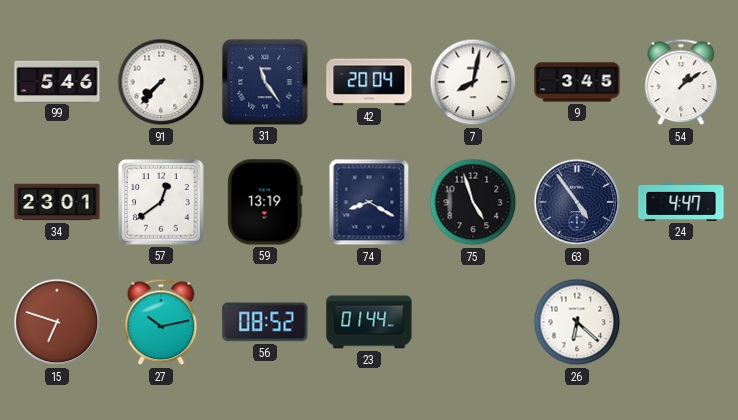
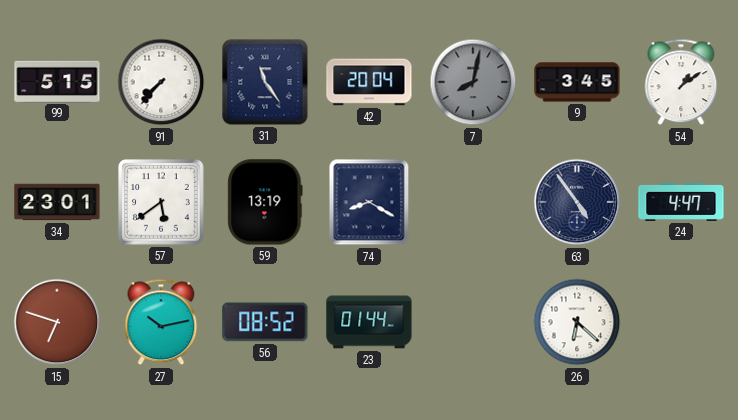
99: 5:46 -> 5:15
7 dial: white -> grey
57: 12:39 -> 5:39
75: 4:57 -> none
